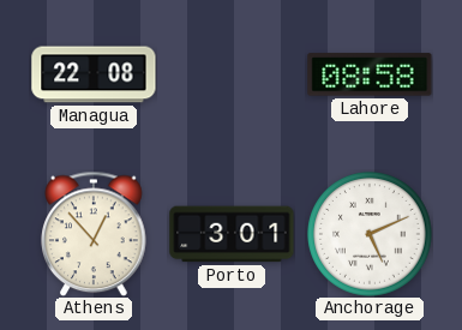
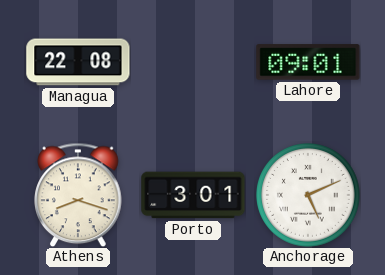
Lahore: 08:58 -> 09:01
Athens: 12:53 -> 8:18
